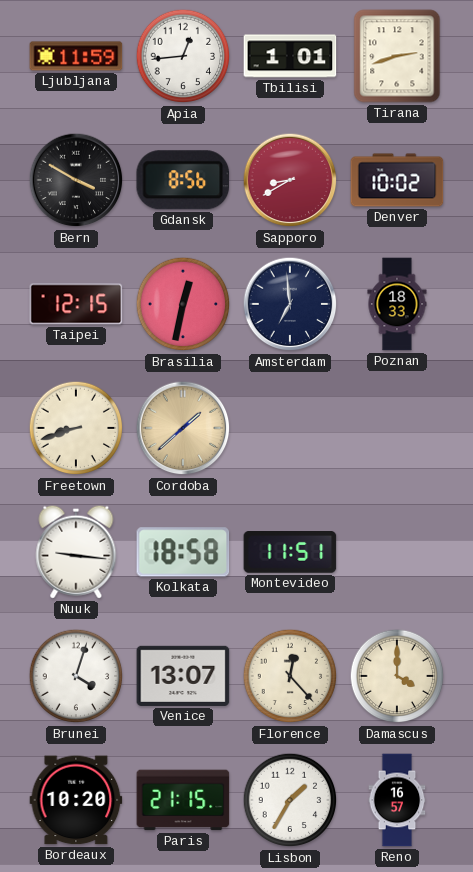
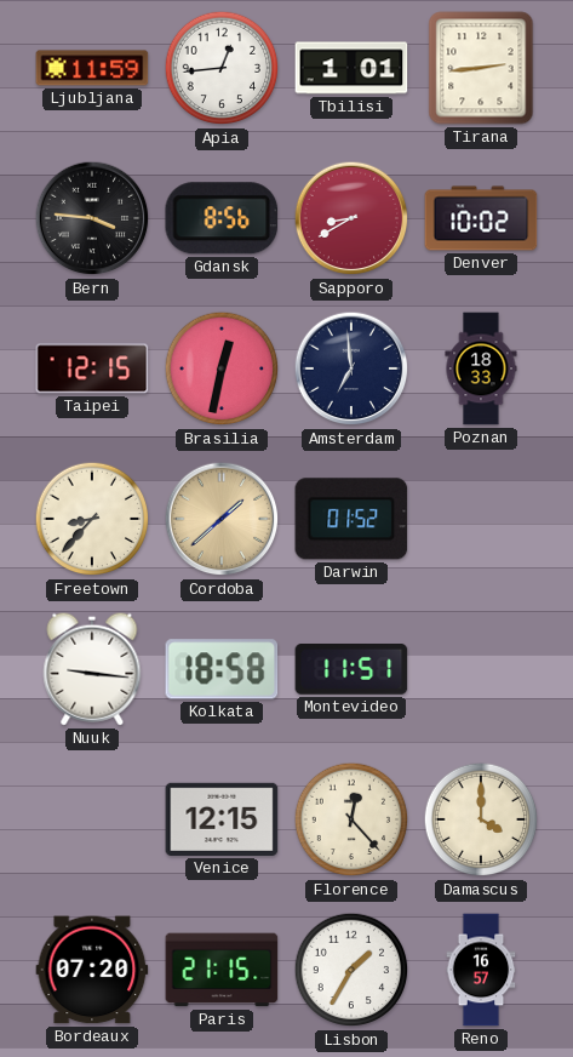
Tirana: 2:42 -> 2:44
Bern: 3:50 -> 3:46
Freetown: 8:42 -> 8:37
Darwin: none -> 01:52
Brunei: 4:03 -> none
Venice: 13:07 -> 12:15
Bordeaux: 10:20 -> 07:20
